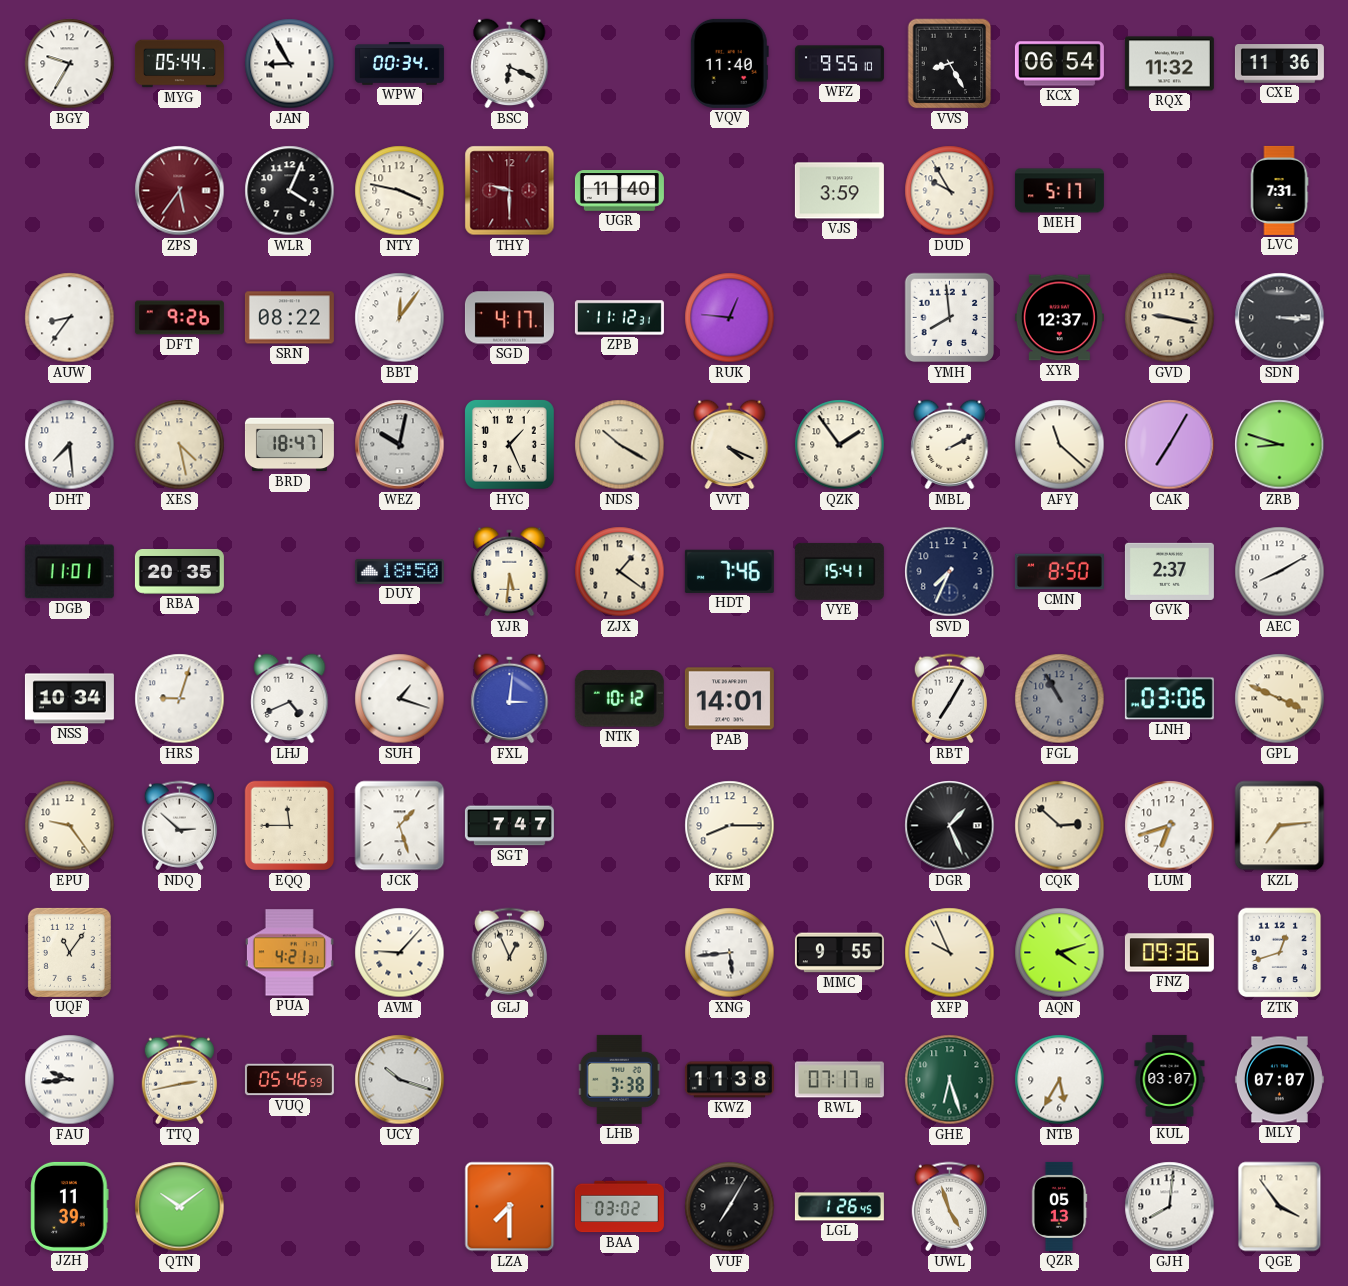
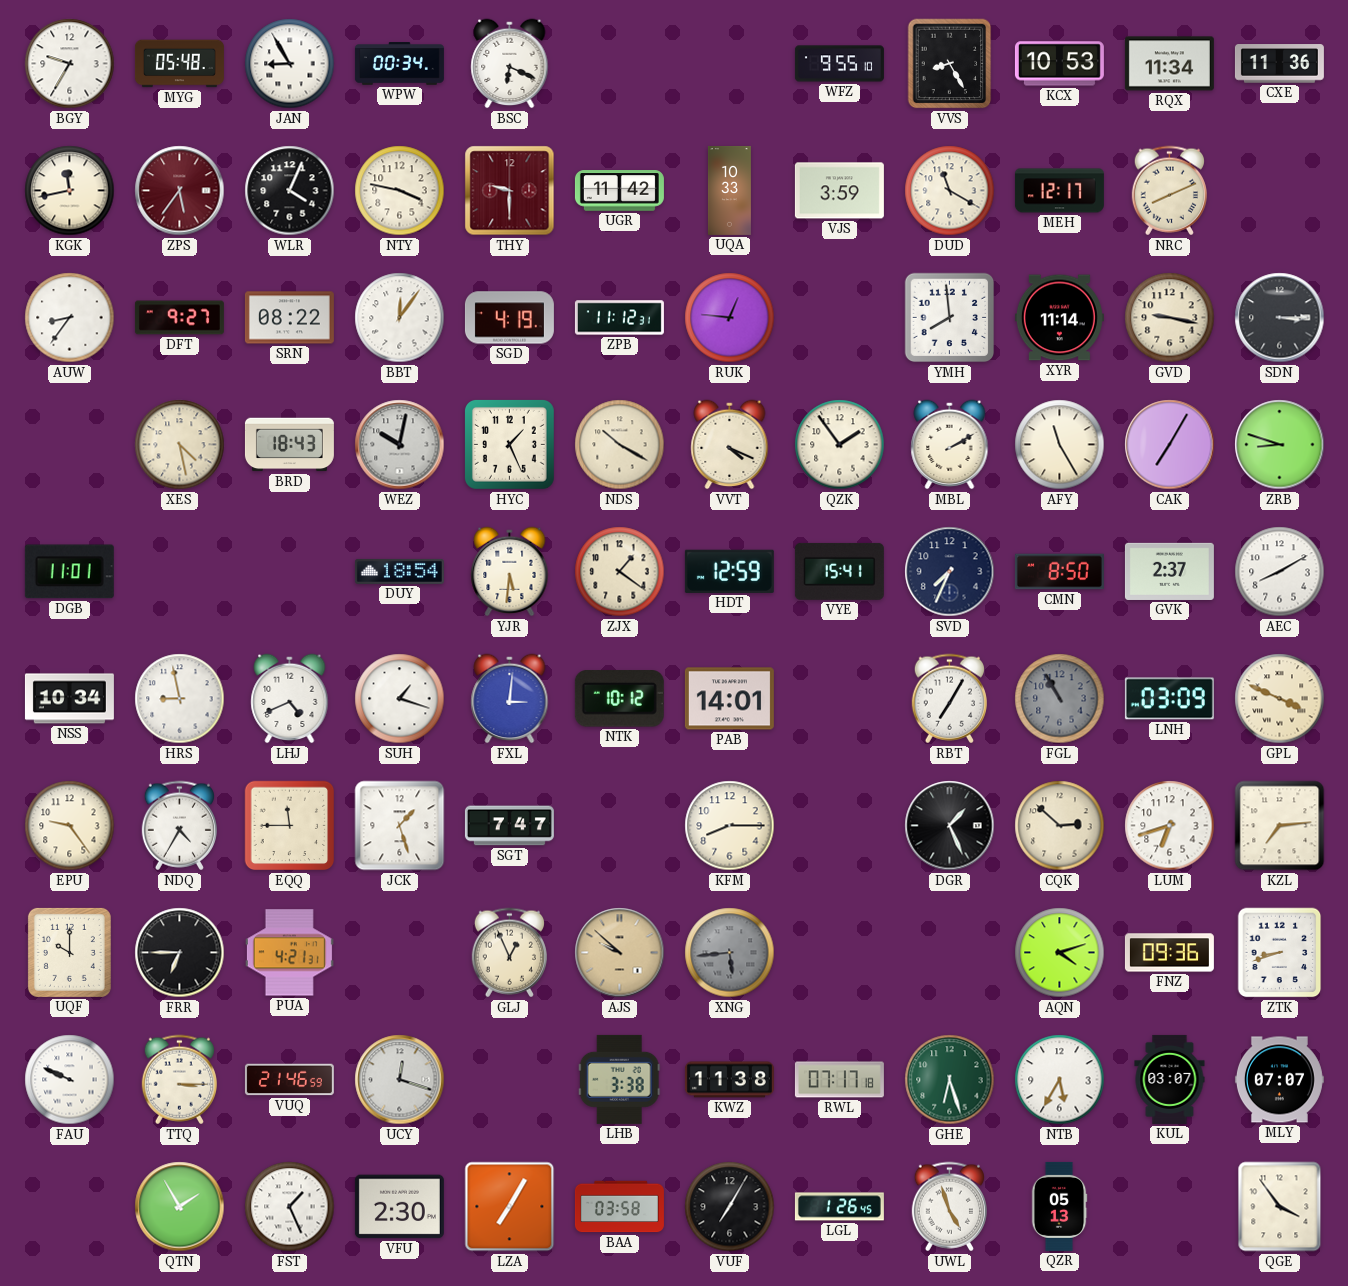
MYG: 05:44 -> 05:48
VQV: 11:40 -> none
KCX: 06:54 -> 10:53
RQX: 11:32 -> 11:34
KGK: none -> 11:43
UGR: 11:40 -> 11:42
UQA: none -> 10:33
DUD: 9:55 -> 11:20
MEH: 5:17 -> 12:17
NRC: none -> 8:11
LVC: 7:31 -> none
DFT: 9:26 -> 9:27
SGD: 4:17 -> 4:19
XYR: 12:37 -> 11:14
DHT: 7:29 -> none
BRD: 18:47 -> 18:43
AFY: 11:22 -> 11:25
RBA: 20:35 -> none
DUY: 18:50 -> 18:54
HDT: 7:46 -> 12:59
HRS: 9:03 -> 8:58
LNH: 03:06 -> 03:09
NDQ: 2:52 -> 4:35
UQF: 11:06 -> 10:00
FRR: none -> 6:45
AVM: 9:07 -> none
AJS: none -> 9:52
XNG dial: white -> grey
MMC: 9:55 -> none
XFP: 9:56 -> none
ZTK: 12:42 -> 8:42
FAU: 9:44 -> 9:49
TTQ: 2:43 -> 3:15
VUQ: 05:46 -> 21:46
UCY: 10:18 -> 12:18
JZH: 11:39 -> none
QTN: 10:09 -> 1:55
FST: none -> 1:26
VFU: none -> 2:30
LZA: 7:30 -> 7:05
BAA: 03:02 -> 03:58
GJH: 8:01 -> none
